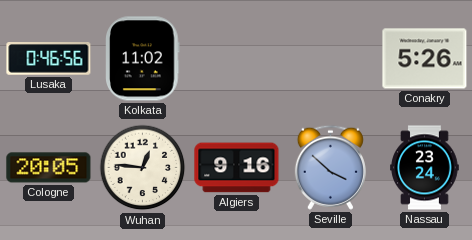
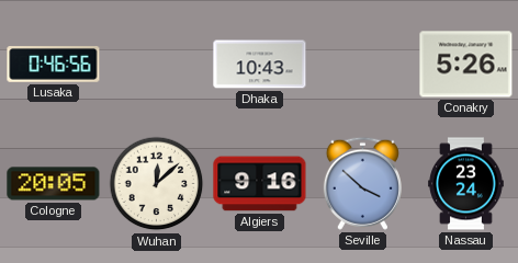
Kolkata: 11:02 -> none
Dhaka: none -> 10:43
Wuhan: 12:46 -> 12:08
